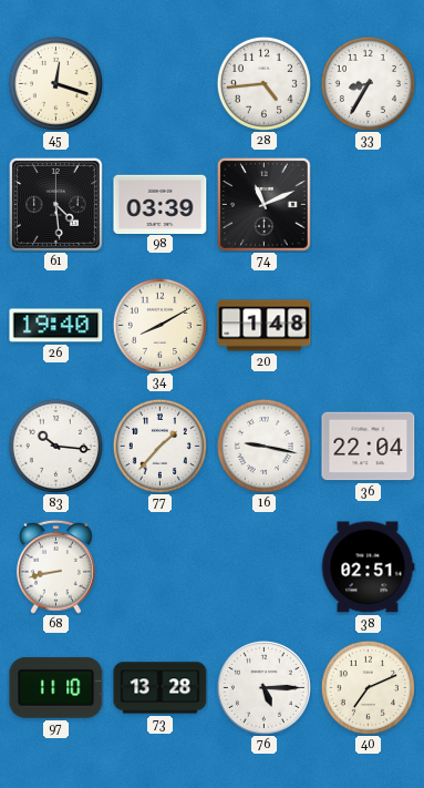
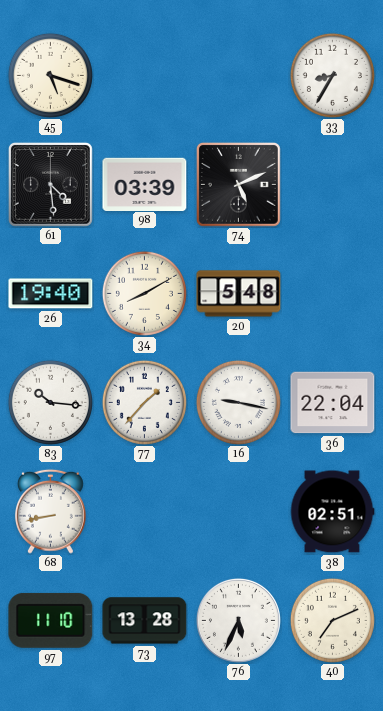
45: 12:18 -> 5:18
28: 4:44 -> none
74: 11:11 -> 5:11
20: 1:48 -> 5:48
76: 5:15 -> 5:34
